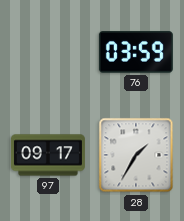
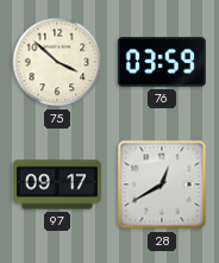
75: none -> 3:52
28: 1:35 -> 12:40
